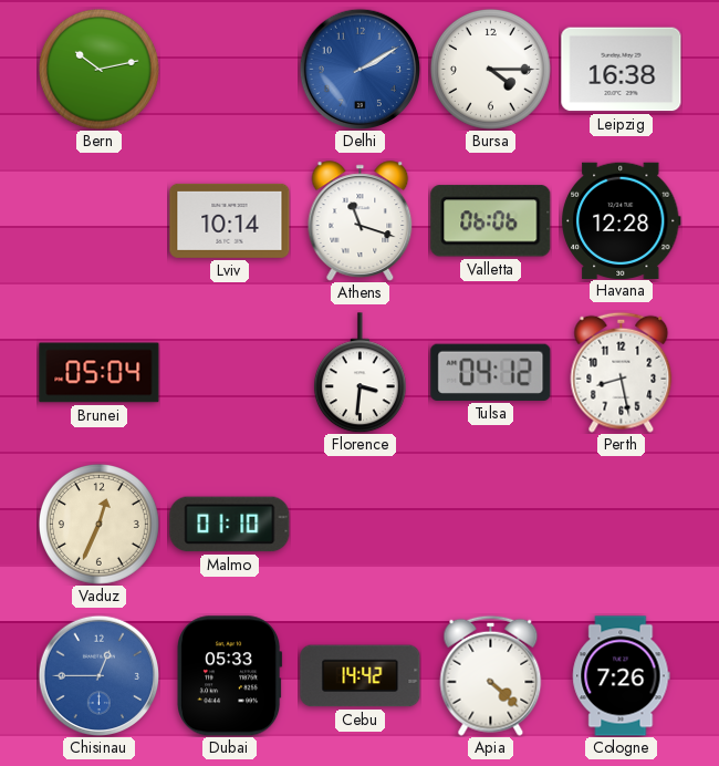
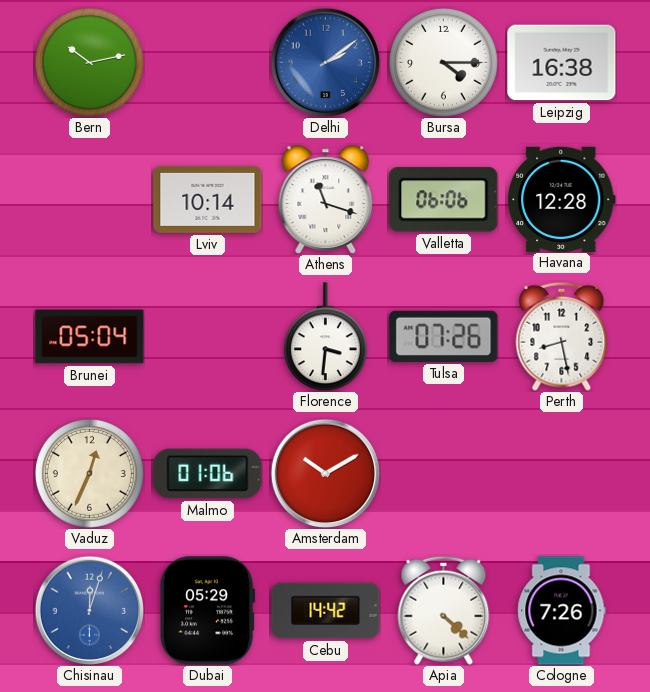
Delhi: 2:10 -> 2:09
Tulsa: 04:12 -> 07:26
Malmo: 01:10 -> 01:06
Amsterdam: none -> 10:10
Chisinau: 12:45 -> 12:03
Dubai: 05:33 -> 05:29
